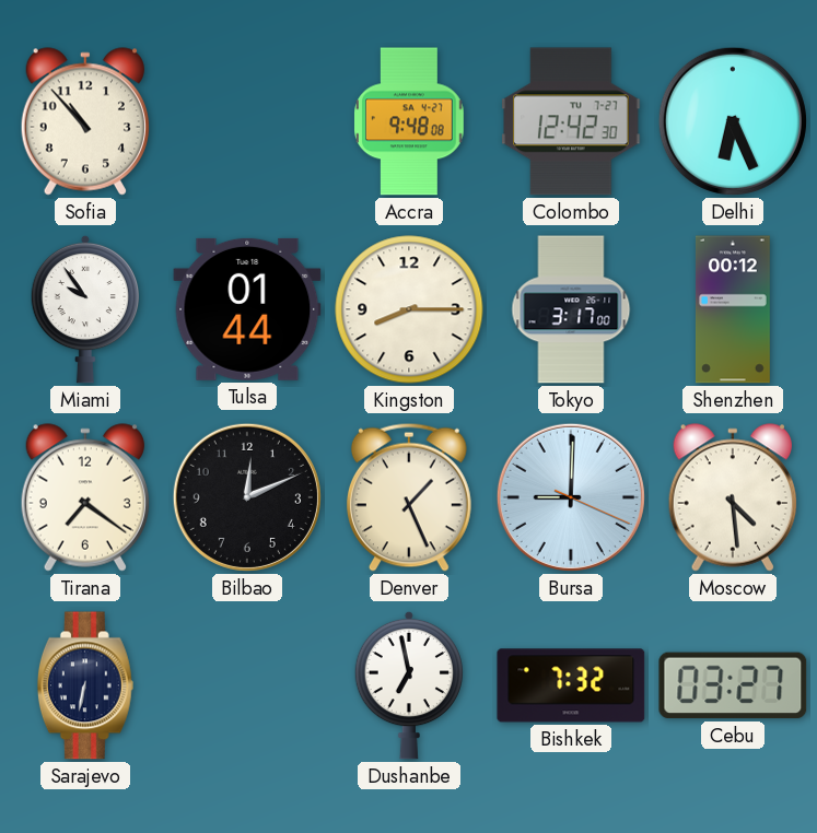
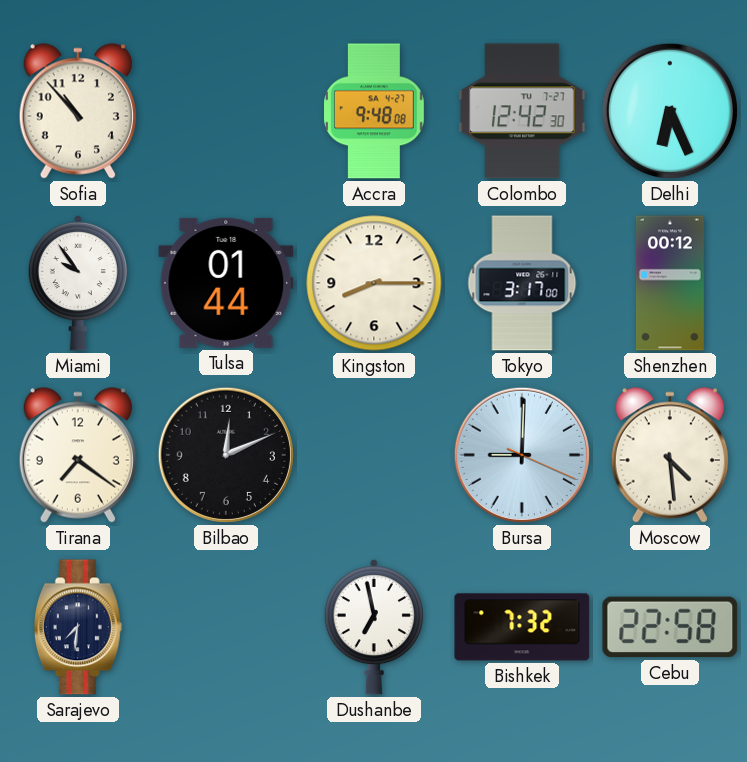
Denver: 1:26 -> none
Sarajevo: 6:32 -> 7:31
Cebu: 03:27 -> 22:58
